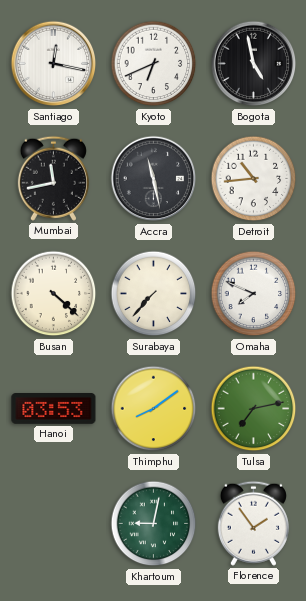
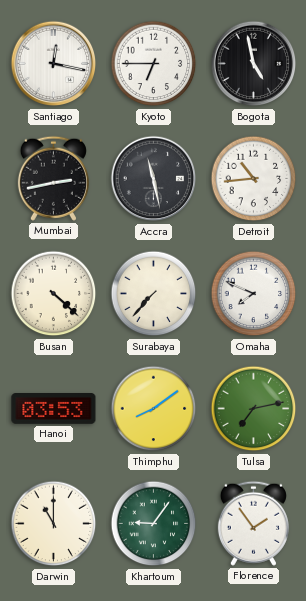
Kyoto: 6:41 -> 6:45
Mumbai: 11:43 -> 2:43
Darwin: none -> 11:00
Khartoum: 9:02 -> 9:06
